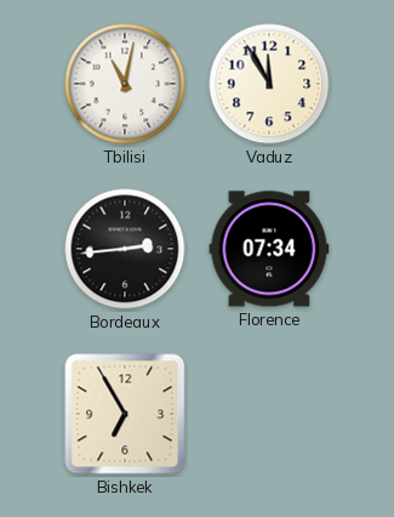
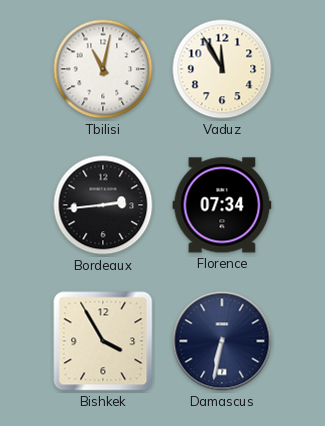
Bishkek: 6:55 -> 3:55
Damascus: none -> 6:32
